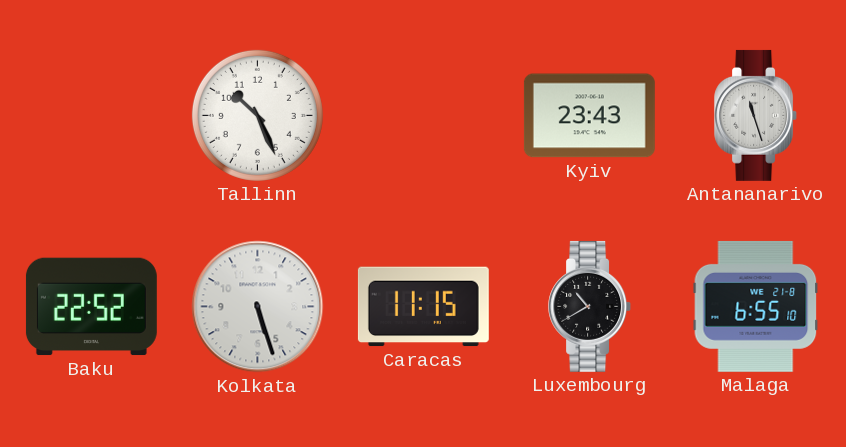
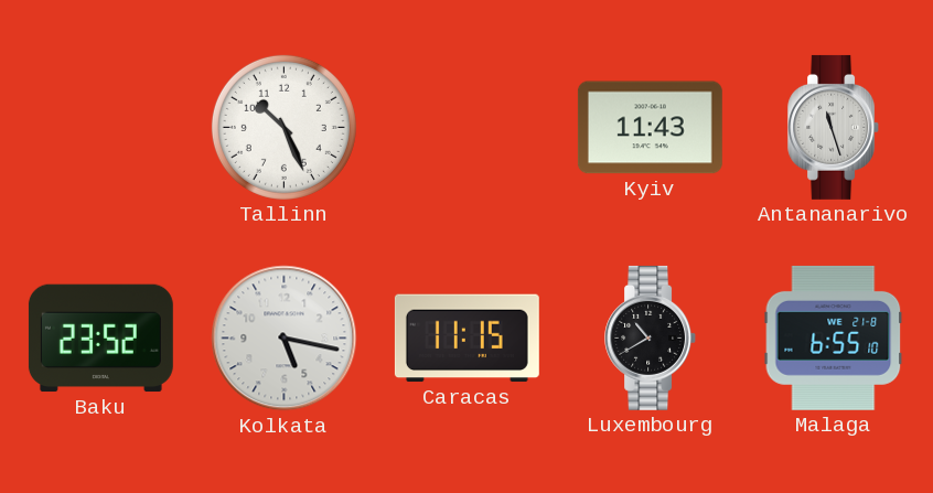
Kyiv: 23:43 -> 11:43
Baku: 22:52 -> 23:52
Kolkata: 5:27 -> 5:17
